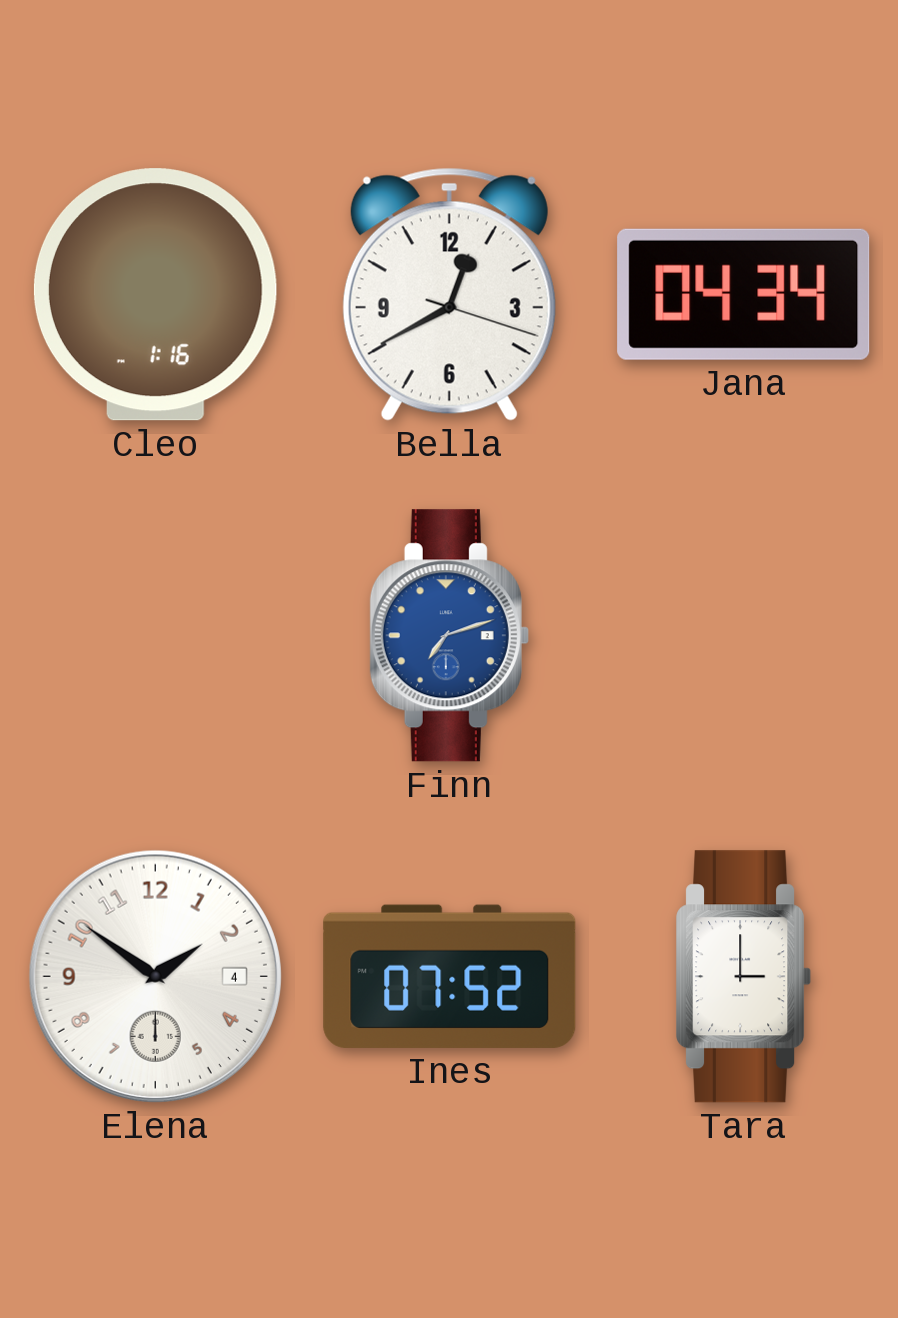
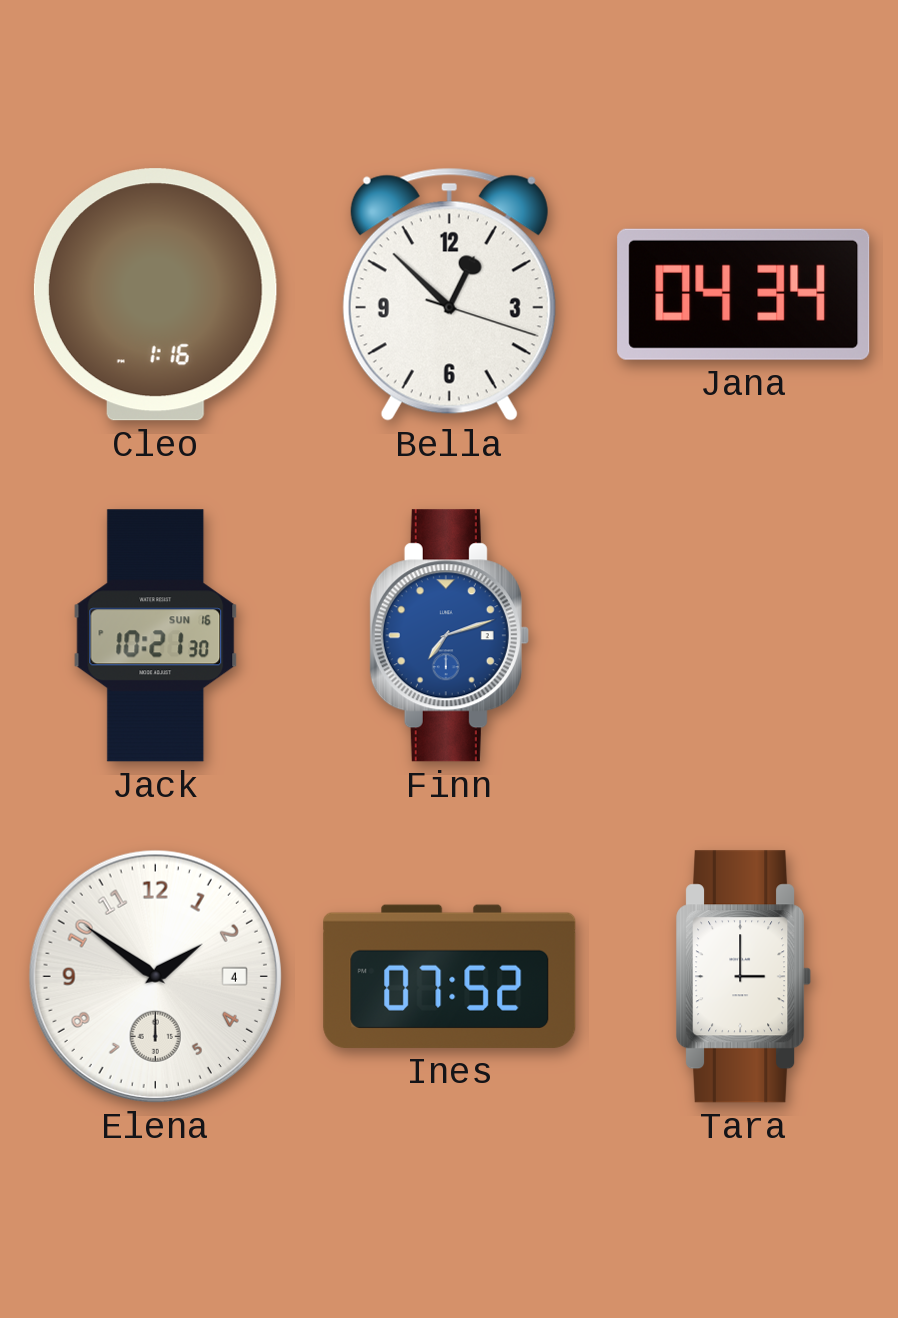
Bella: 12:40 -> 12:52
Jack: none -> 10:21
